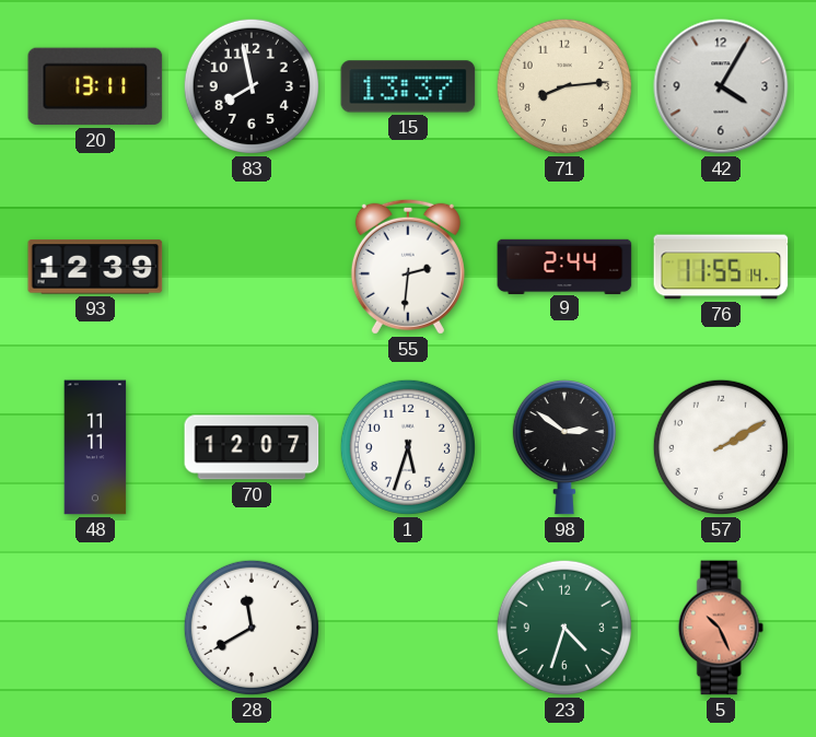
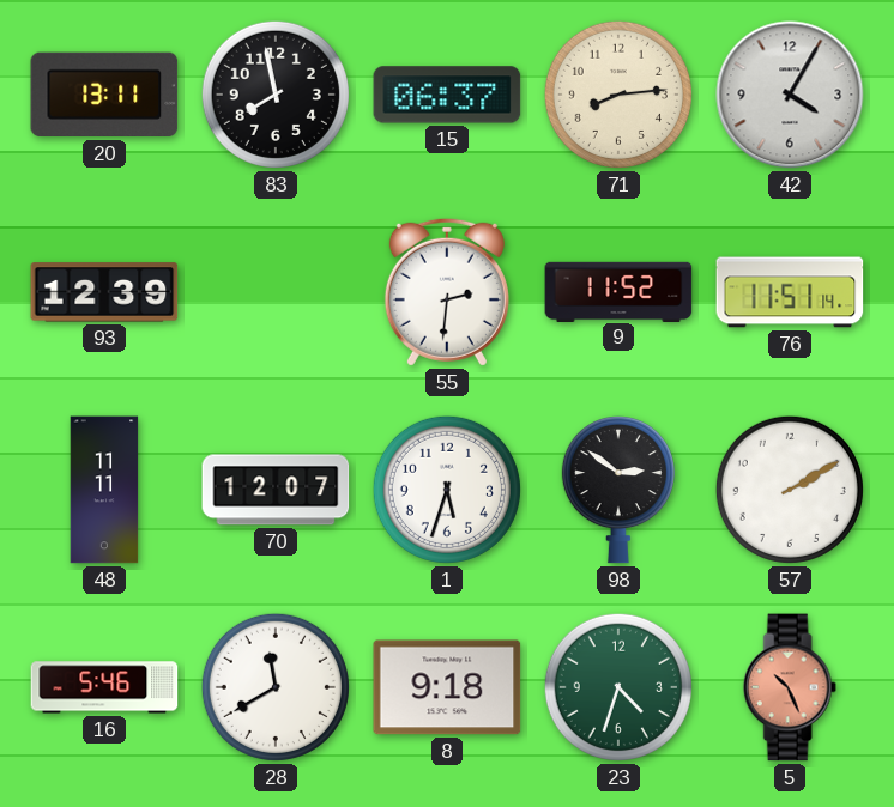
15: 13:37 -> 06:37
9: 2:44 -> 11:52
76: 11:55 -> 11:51
16: none -> 5:46
8: none -> 9:18
